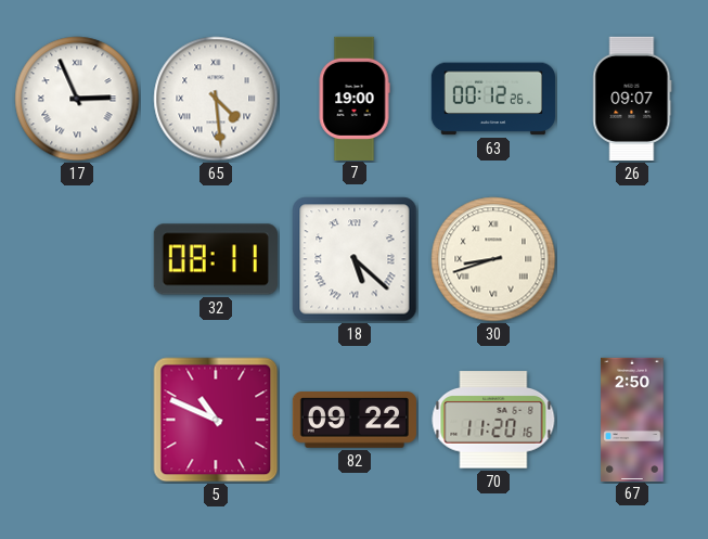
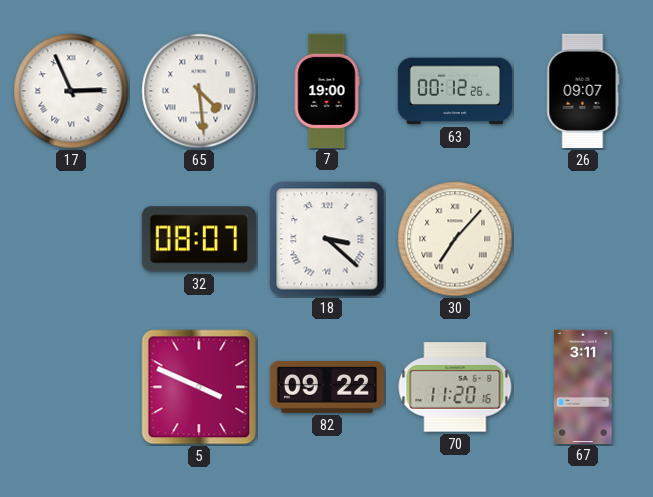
32: 08:11 -> 08:07
18: 5:22 -> 3:22
30: 8:42 -> 7:07
5: 10:49 -> 3:49
67: 2:50 -> 3:11
